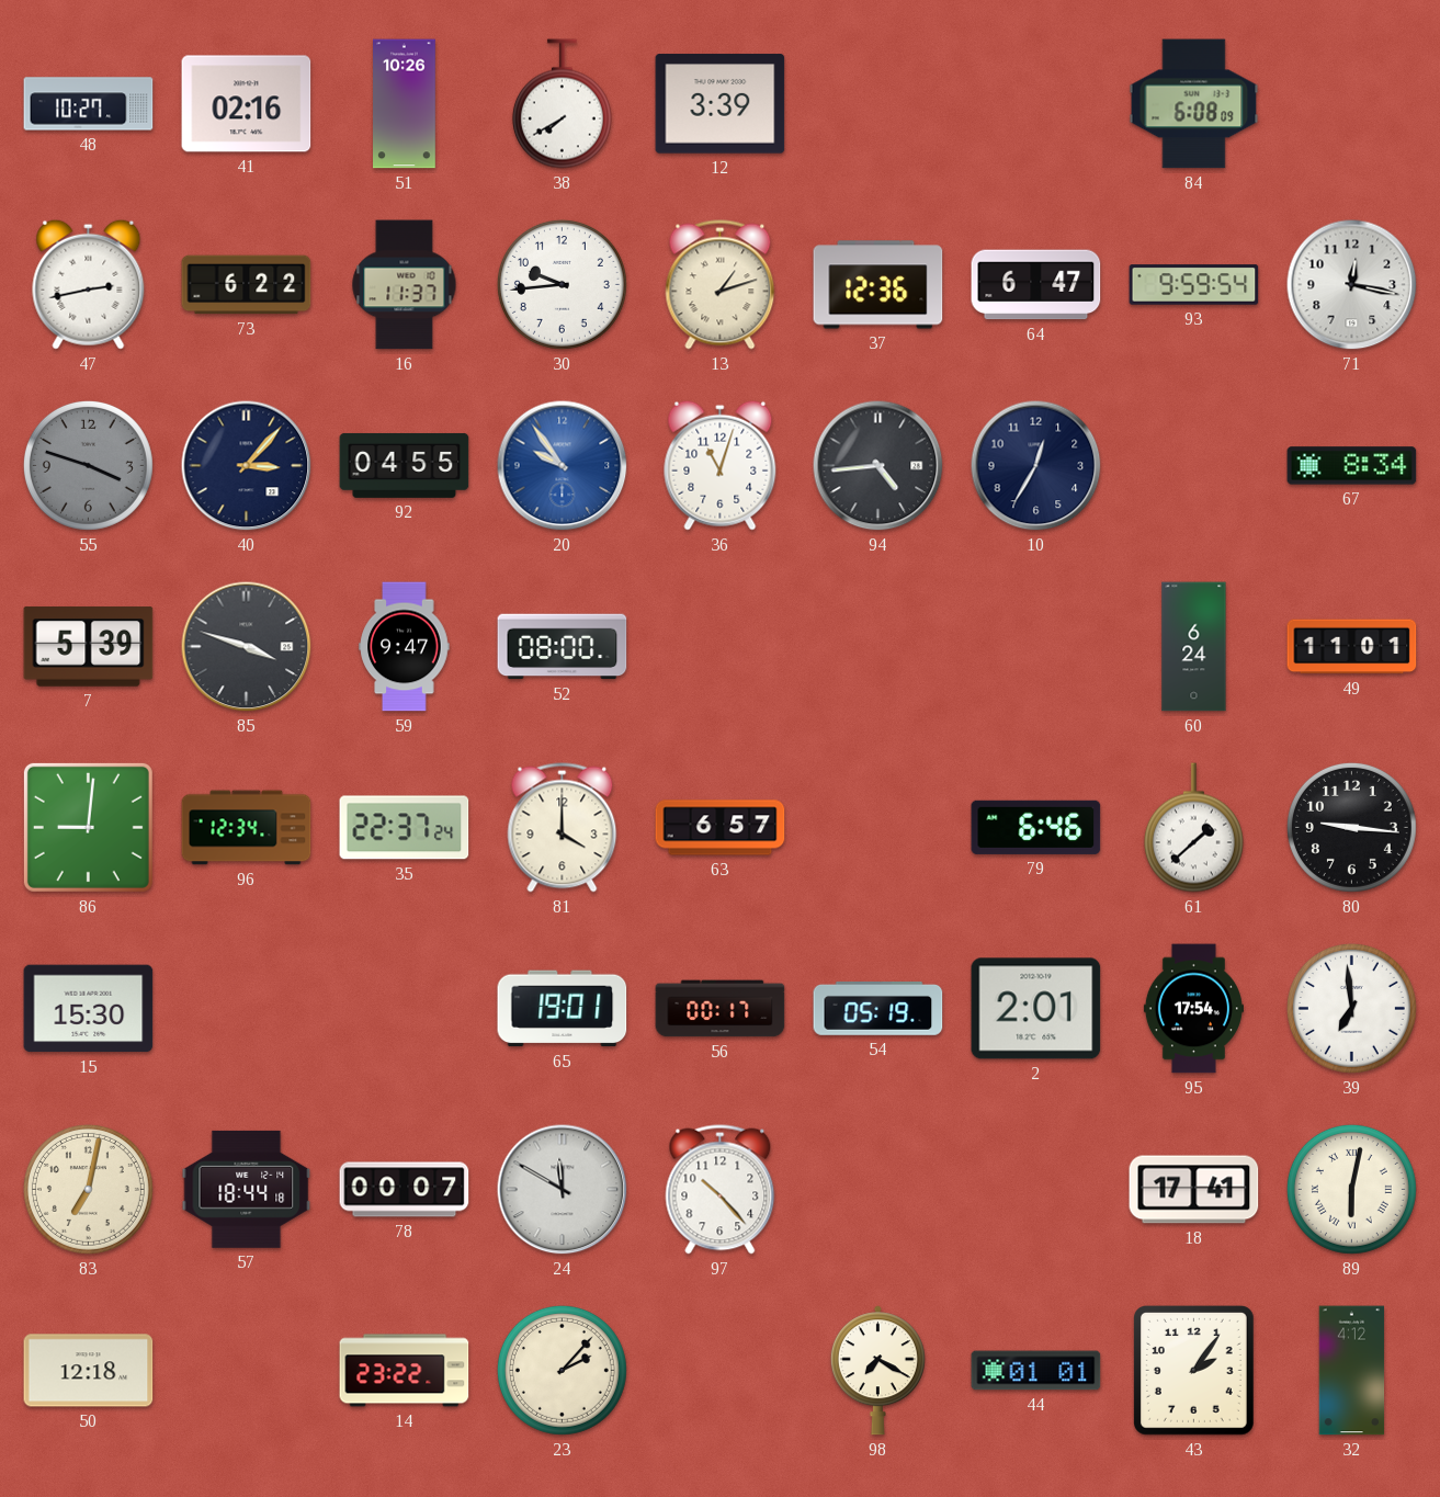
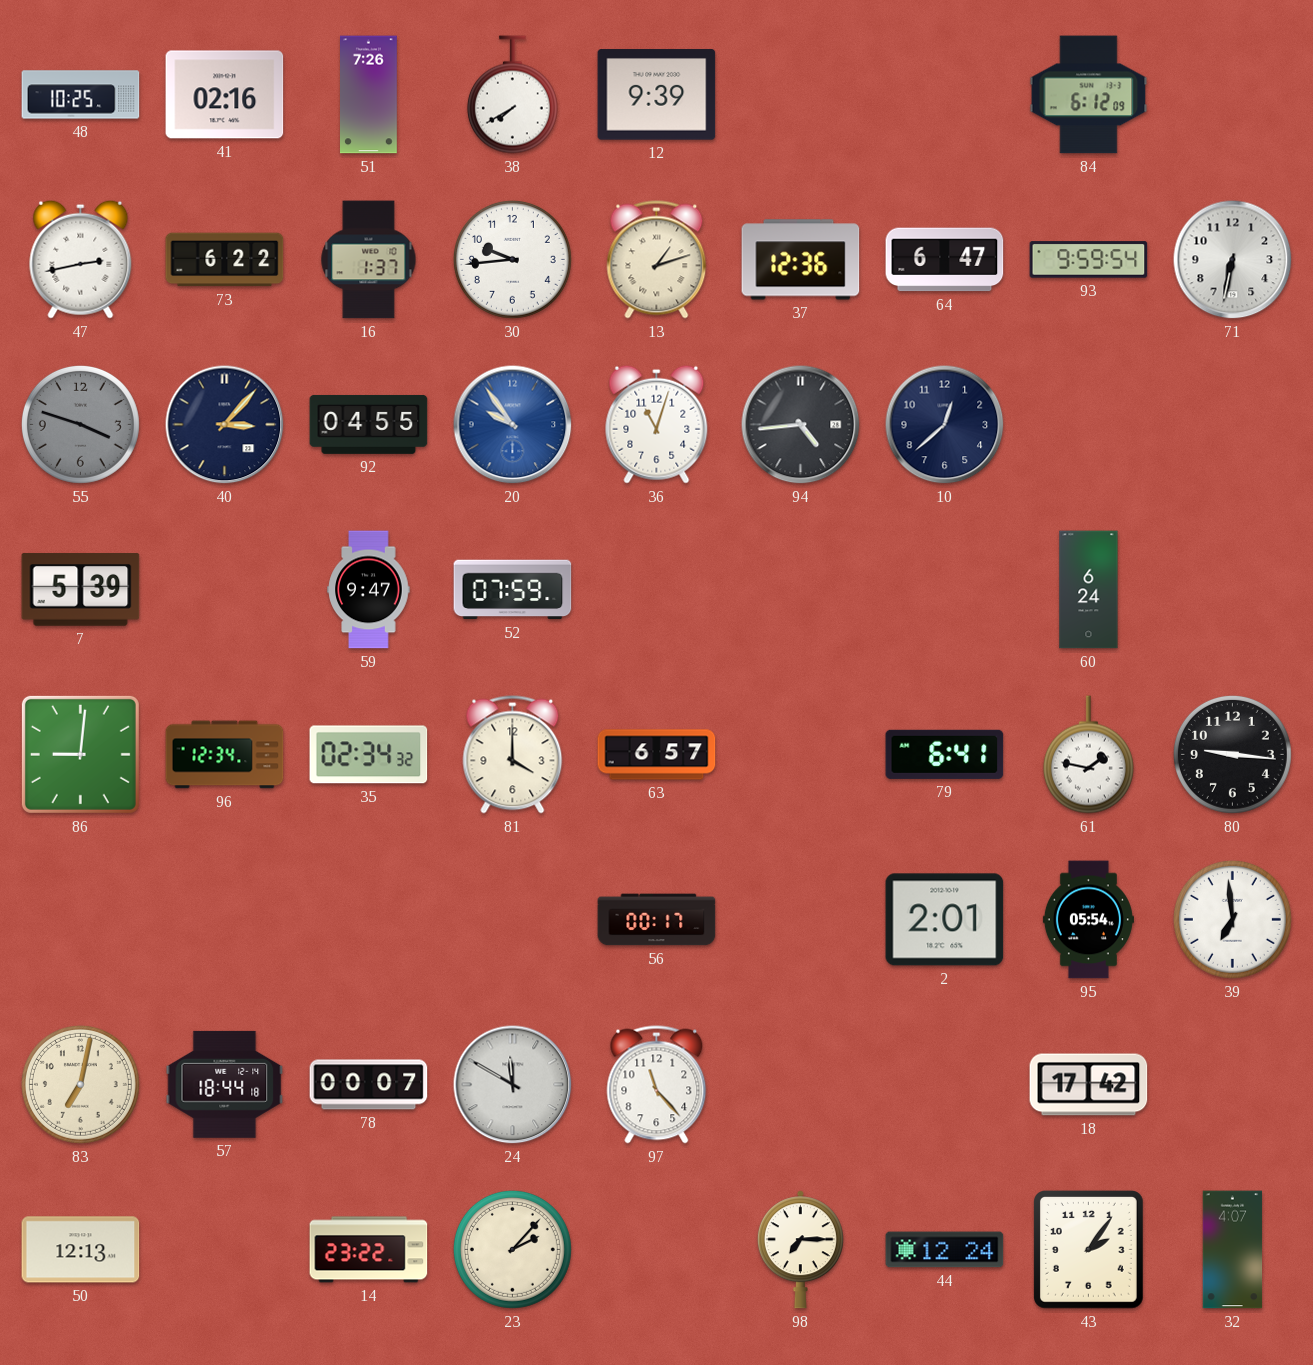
48: 10:27 -> 10:25
51: 10:26 -> 7:26
12: 3:39 -> 9:39
84: 6:08 -> 6:12
16: 11:37 -> 1:37
71: 12:17 -> 6:32
10: 12:35 -> 12:38
67: 8:34 -> none
85: 3:48 -> none
52: 08:00 -> 07:59
49: 11:01 -> none
35: 22:37 -> 02:34
79: 6:46 -> 6:41
61: 1:38 -> 1:47
15: 15:30 -> none
65: 19:01 -> none
54: 05:19 -> none
95: 17:54 -> 05:54
97: 10:23 -> 11:23
18: 17:41 -> 17:42
89: 6:02 -> none
50: 12:18 -> 12:13
98: 7:20 -> 7:15
44: 01:01 -> 12:24
32: 4:12 -> 4:07
